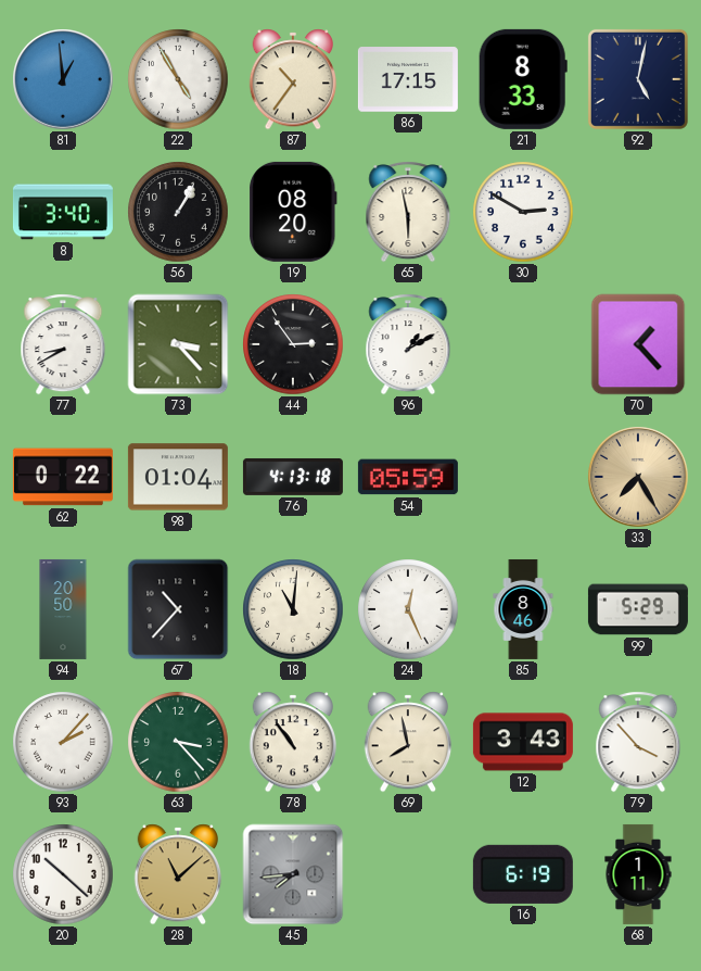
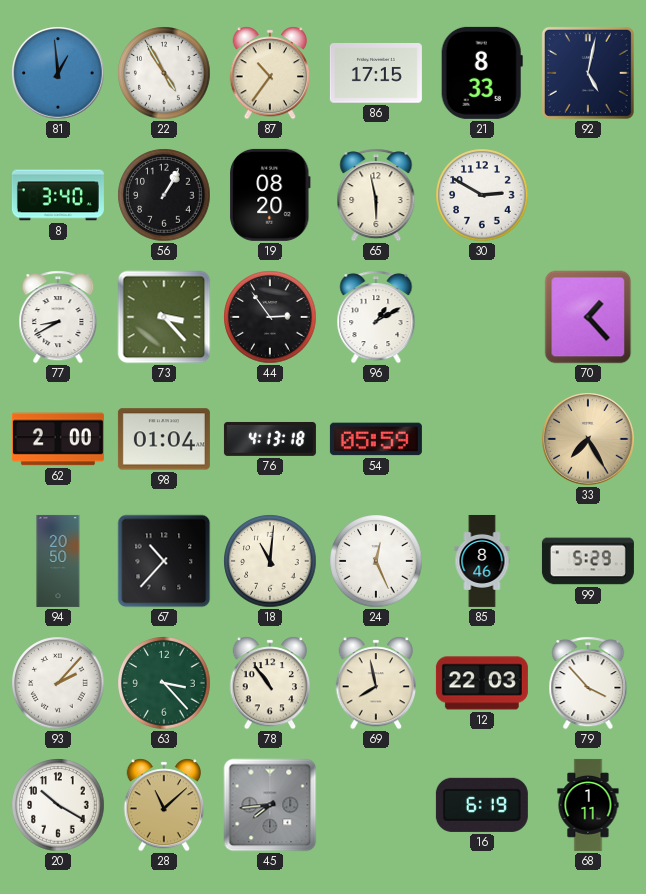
62: 0:22 -> 2:00
12: 3:43 -> 22:03
20: 10:22 -> 10:20
